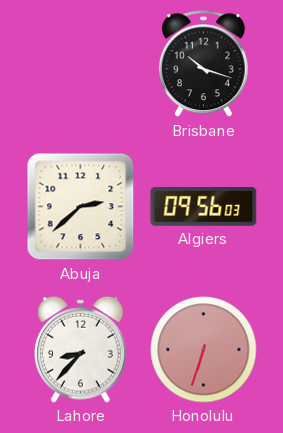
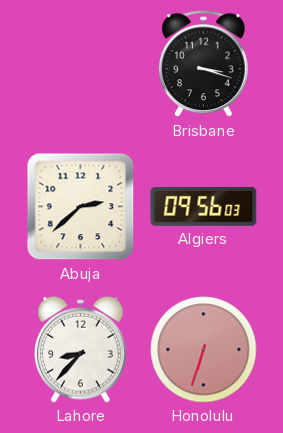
Brisbane: 10:18 -> 3:18
